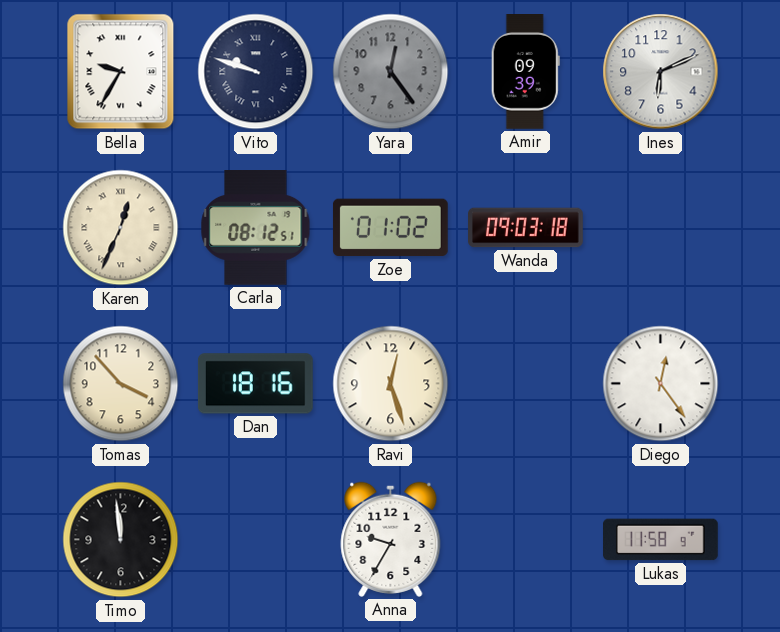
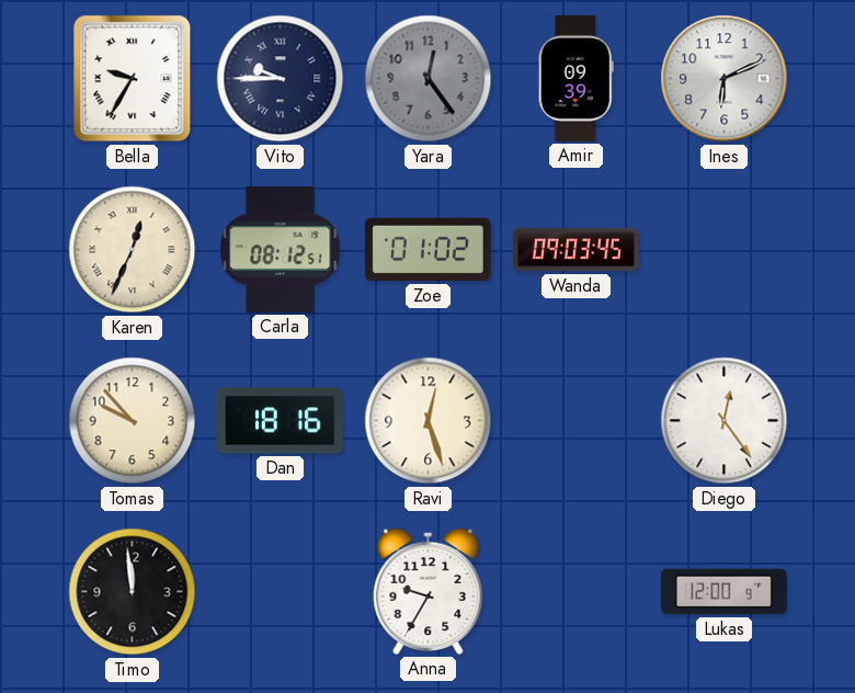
Vito: 9:48 -> 9:45
Wanda: 09:03:18 -> 09:03:45
Tomas: 3:53 -> 9:53
Lukas: 11:58 -> 12:00
